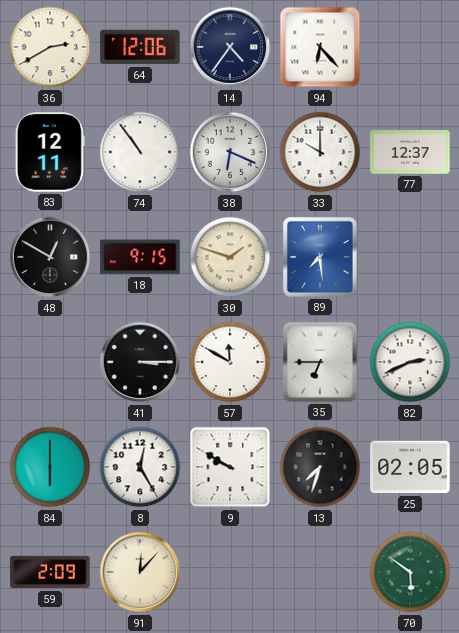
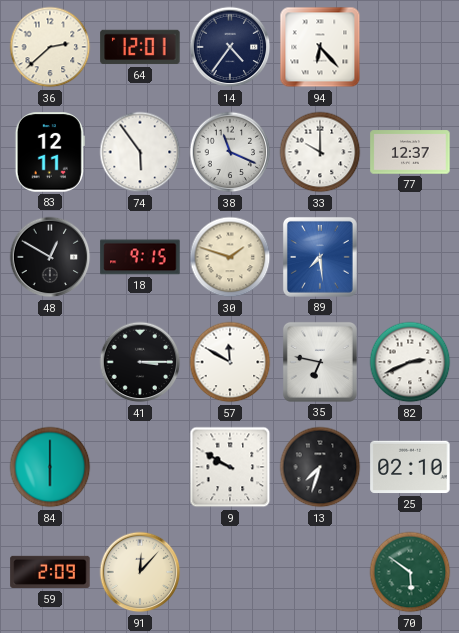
36: 2:40 -> 2:38
64: 12:06 -> 12:01
74: 10:54 -> 5:54
38: 6:19 -> 11:19
35: 6:45 -> 6:47
8: 12:25 -> none
25: 02:05 -> 02:10
